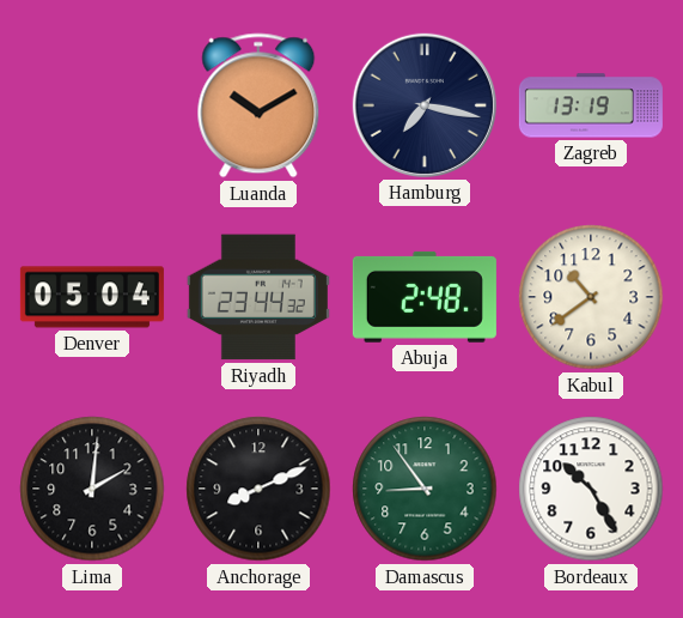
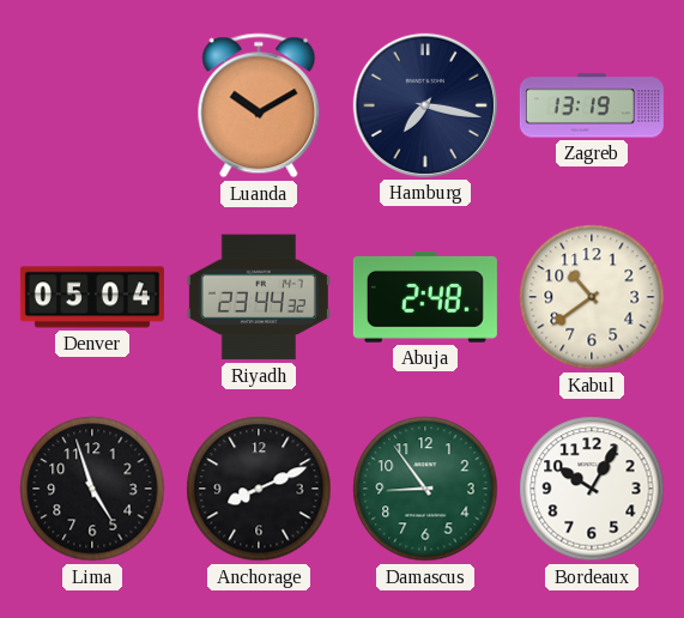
Lima: 2:01 -> 4:57
Bordeaux: 10:25 -> 10:05
